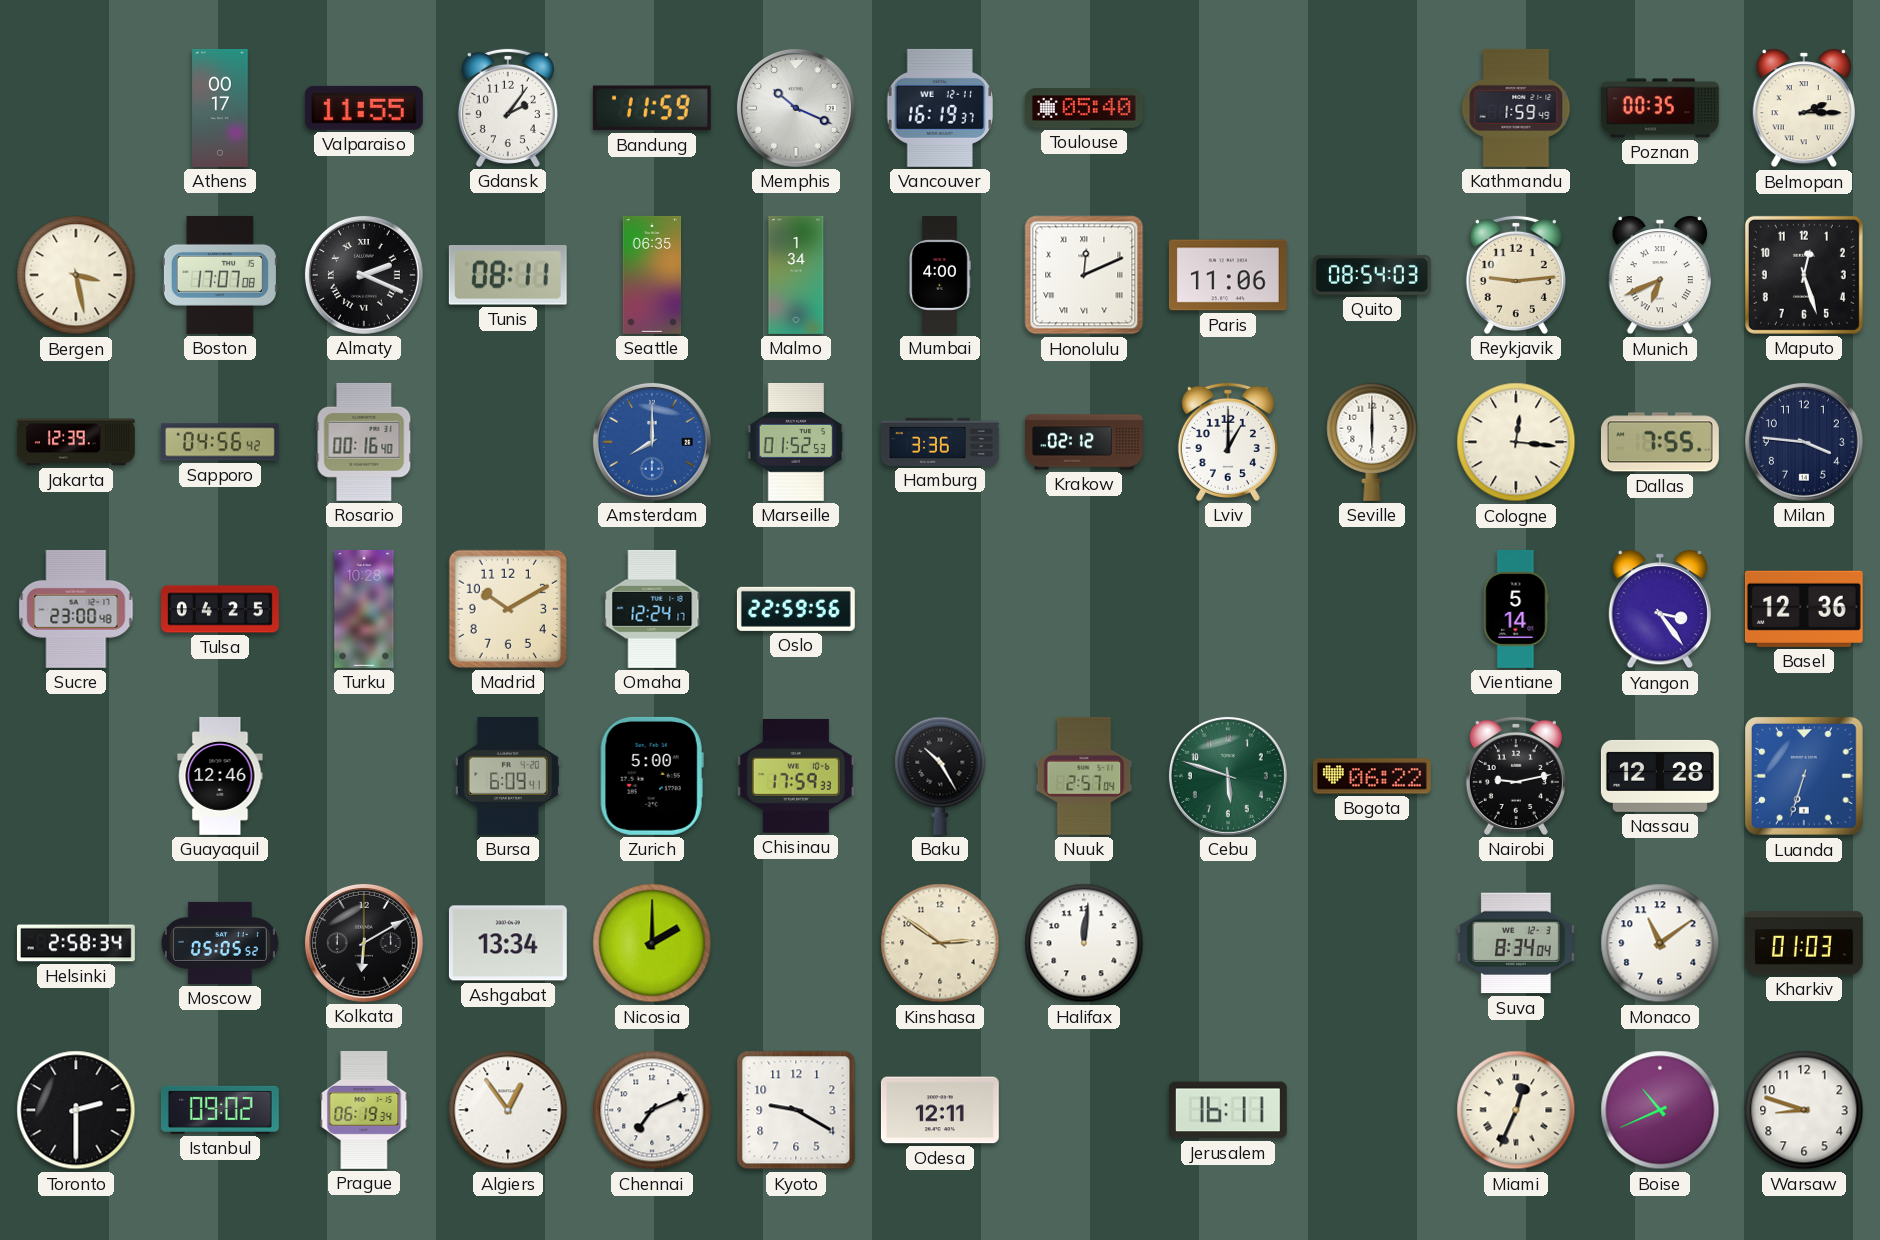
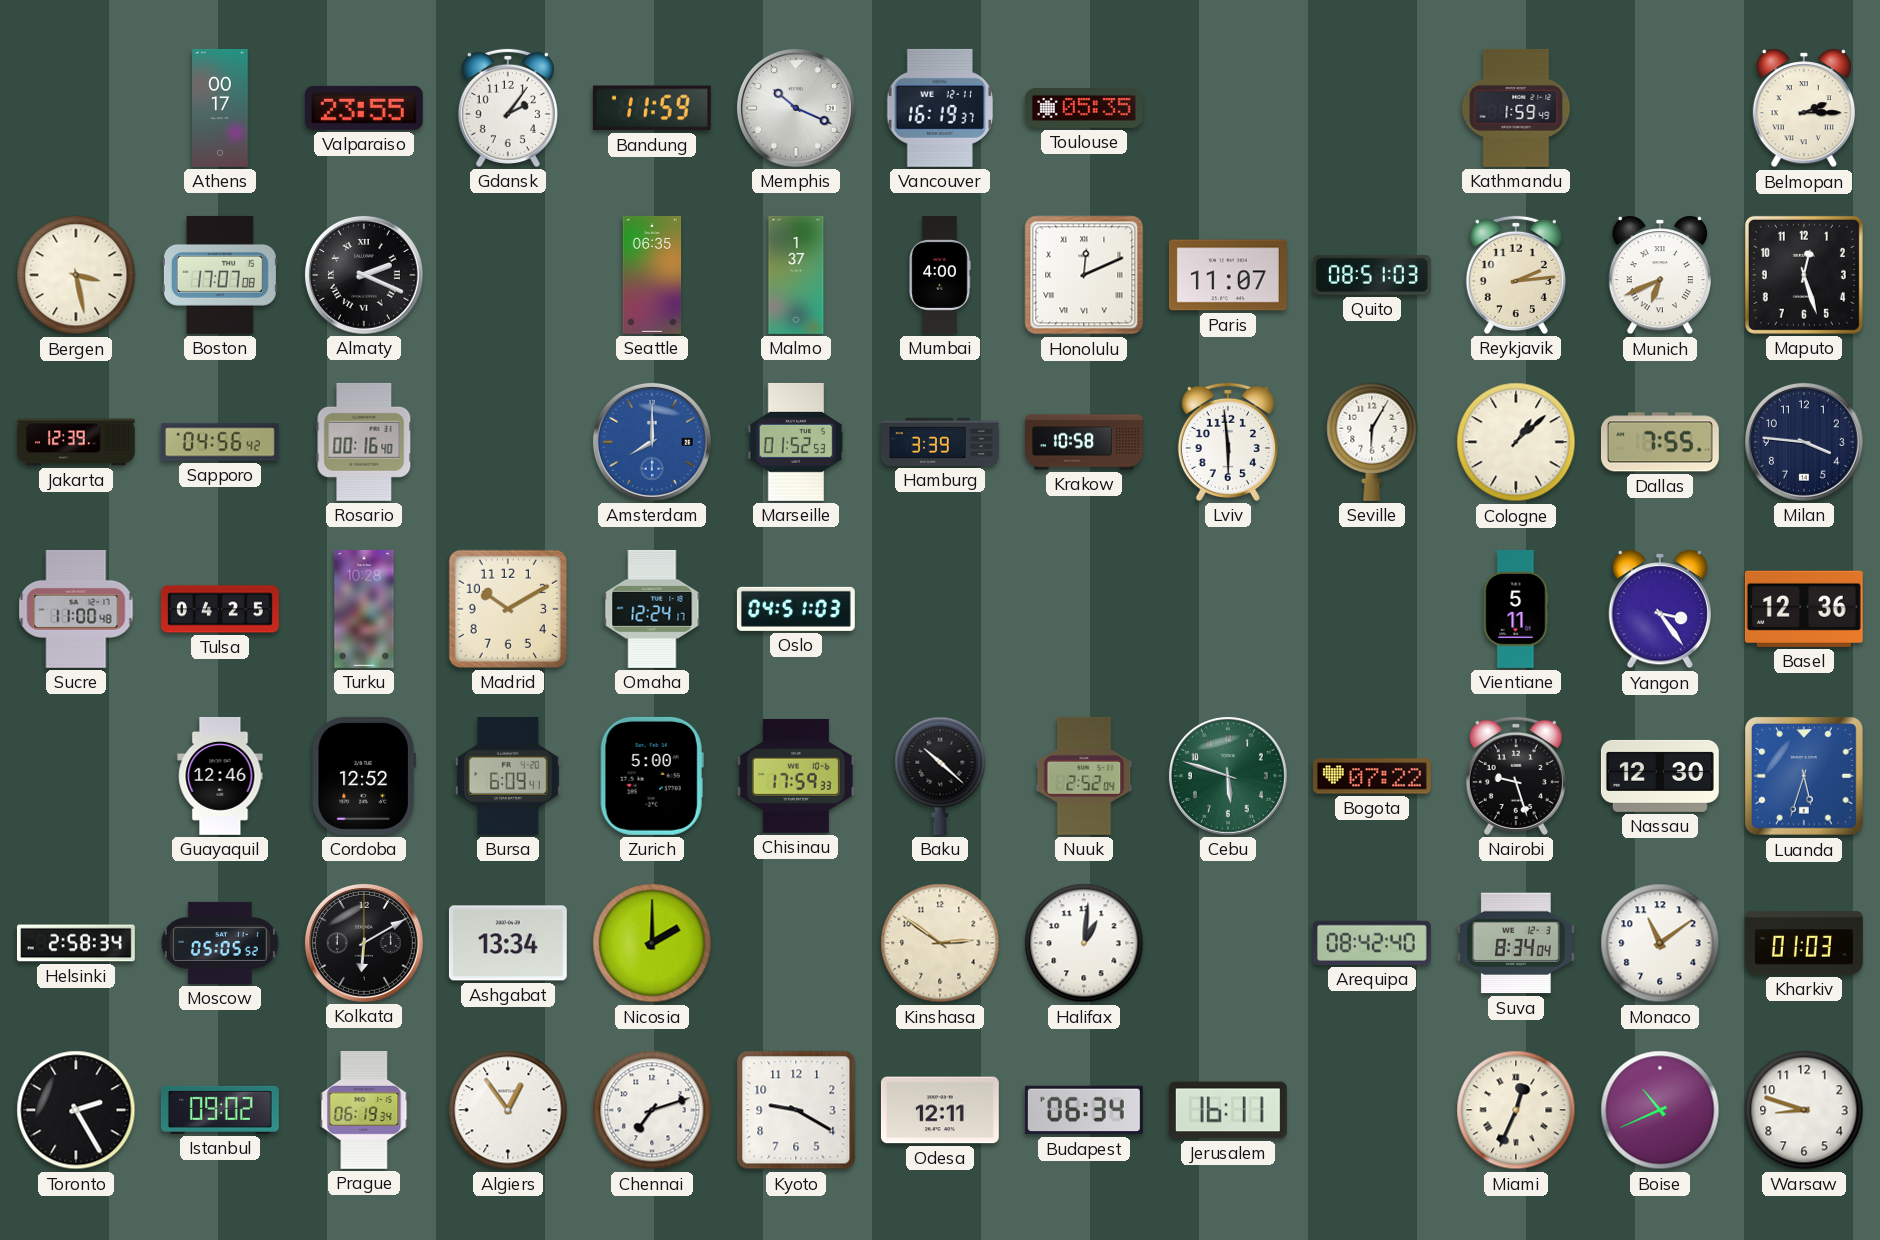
Valparaiso: 11:55 -> 23:55
Toulouse: 05:40 -> 05:35
Poznan: 00:35 -> none
Tunis: 08:11 -> none
Malmo: 1:34 -> 1:37
Paris: 11:06 -> 11:07
Quito: 08:54 -> 08:51
Reykjavik: 9:14 -> 2:14
Hamburg: 3:36 -> 3:39
Krakow: 02:12 -> 10:58
Lviv: 1:00 -> 5:59
Seville: 6:00 -> 6:05
Cologne: 12:16 -> 1:08
Sucre: 23:00 -> 11:00
Oslo: 22:59 -> 04:51
Vientiane: 5:14 -> 5:11
Cordoba: none -> 12:52
Baku: 10:25 -> 10:22
Nuuk: 2:57 -> 2:52
Bogota: 06:22 -> 07:22
Nairobi: 9:13 -> 9:27
Nassau: 12:28 -> 12:30
Luanda: 6:33 -> 5:33
Halifax: 12:01 -> 1:01
Arequipa: none -> 08:42
Toronto: 2:30 -> 2:25
Chennai: 7:11 -> 7:12
Budapest: none -> 06:34
